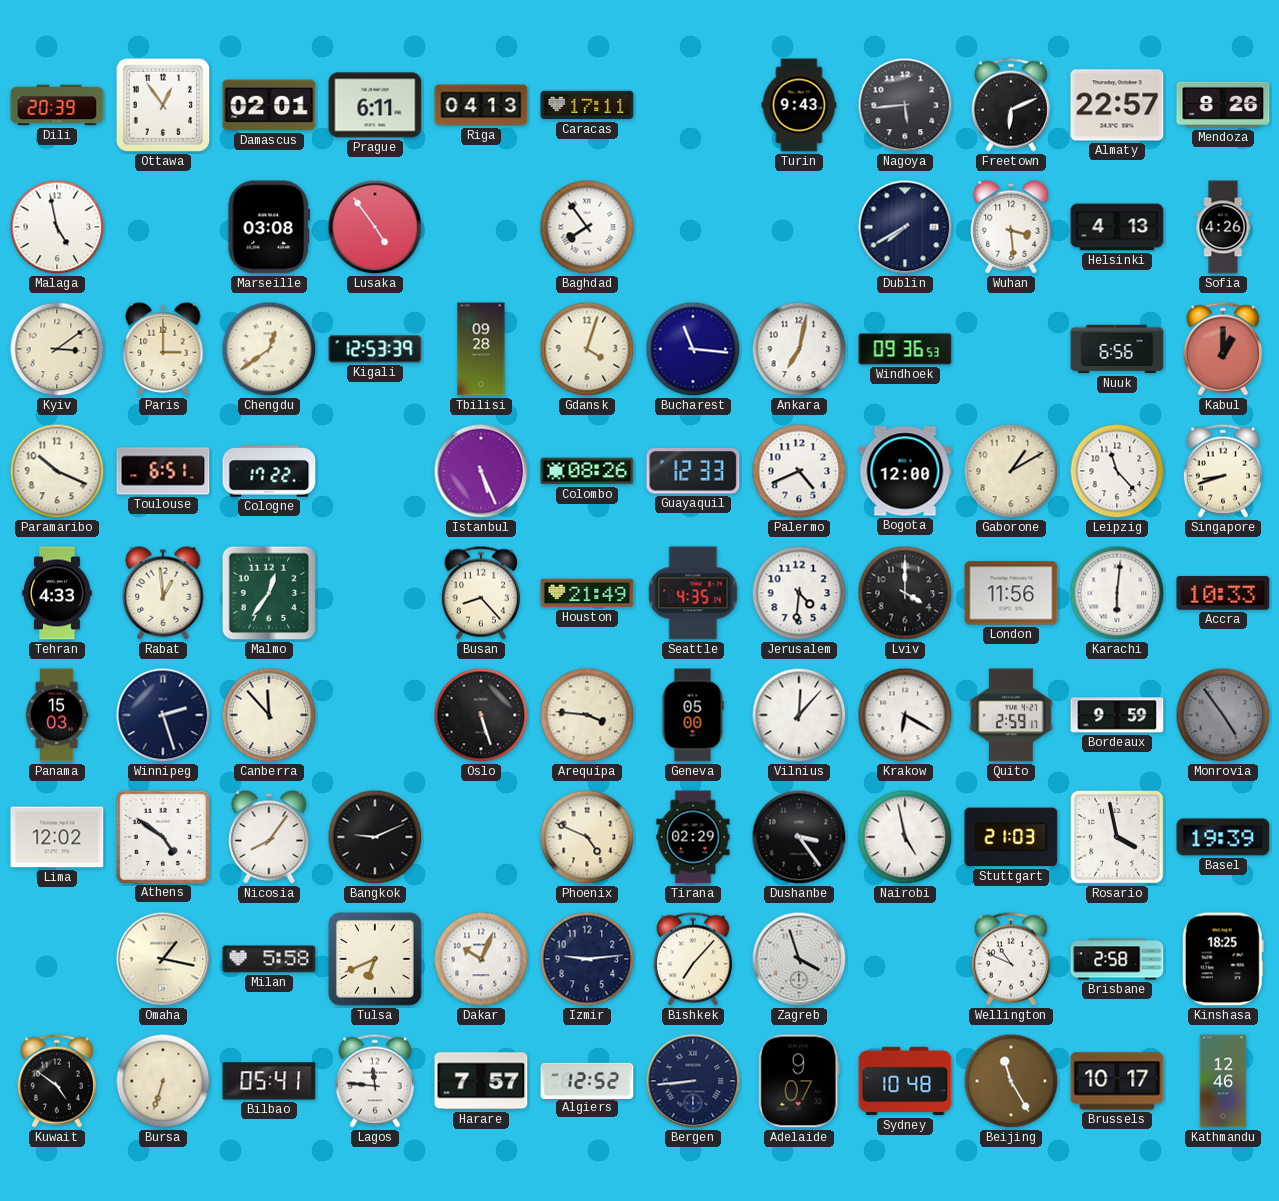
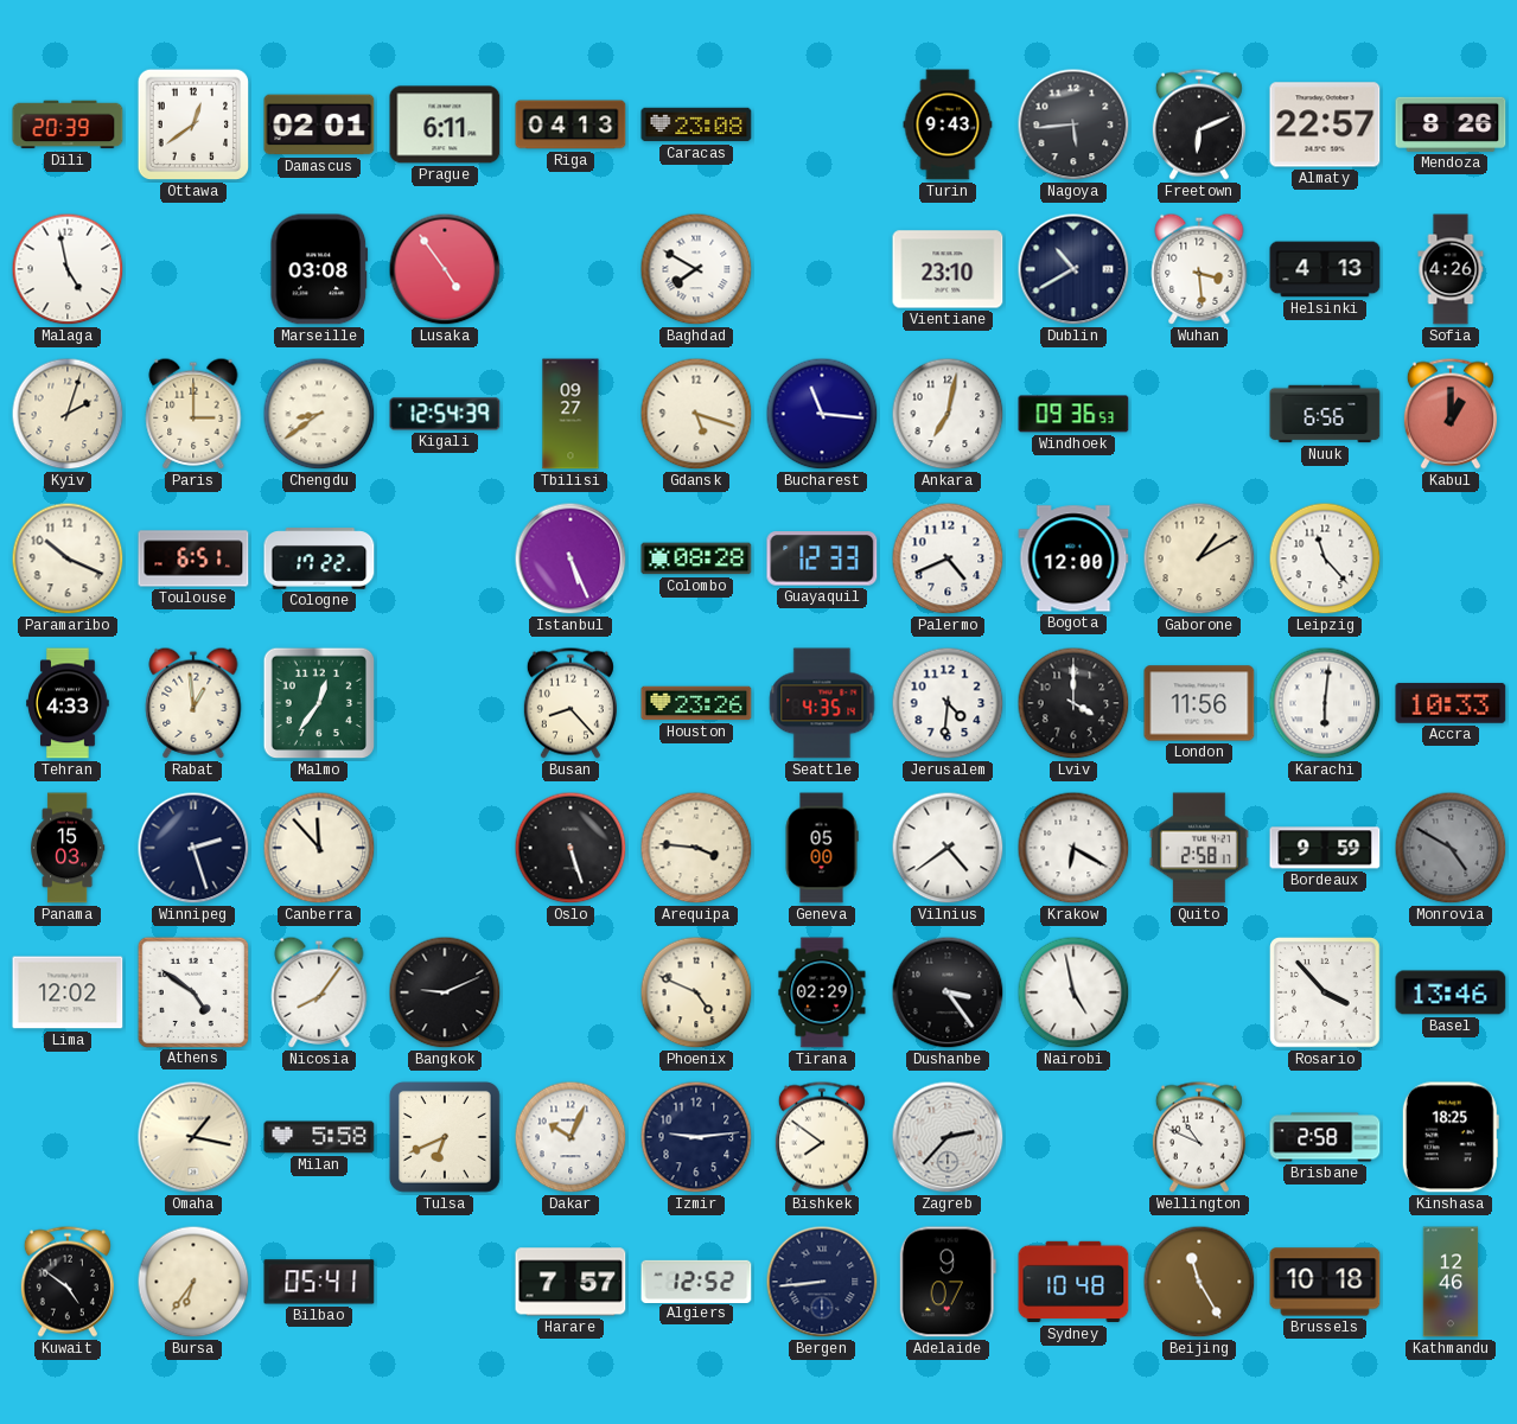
Ottawa: 12:54 -> 12:39
Caracas: 17:11 -> 23:08
Baghdad: 7:54 -> 7:50
Vientiane: none -> 23:10
Dublin: 7:40 -> 10:40
Kyiv: 3:09 -> 2:03
Chengdu: 12:39 -> 8:39
Kigali: 12:53 -> 12:54
Tbilisi: 09:28 -> 09:27
Gdansk: 4:03 -> 5:18
Colombo: 08:26 -> 08:28
Singapore: 8:42 -> none
Houston: 21:49 -> 23:26
Vilnius: 12:07 -> 4:39
Quito: 2:59 -> 2:58
Monrovia: 4:54 -> 4:50
Stuttgart: 21:03 -> none
Rosario: 3:58 -> 3:53
Basel: 19:39 -> 13:46
Bishkek: 7:07 -> 7:51
Zagreb: 3:57 -> 2:37
Bursa: 6:33 -> 6:36
Lagos: 11:46 -> none
Brussels: 10:17 -> 10:18
